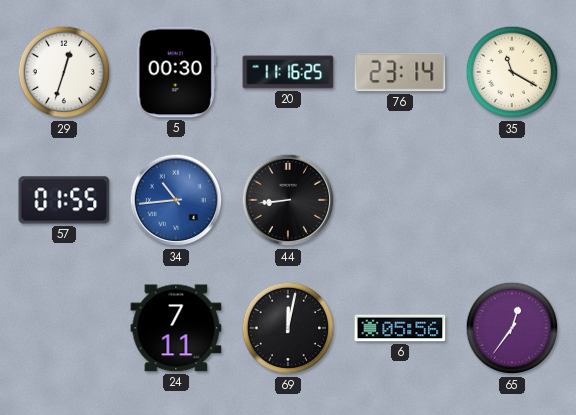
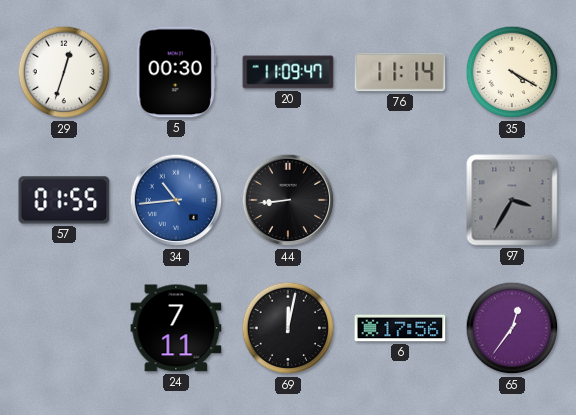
20: 11:16 -> 11:09
76: 23:14 -> 11:14
35: 11:20 -> 4:20
97: none -> 3:35
6: 05:56 -> 17:56
